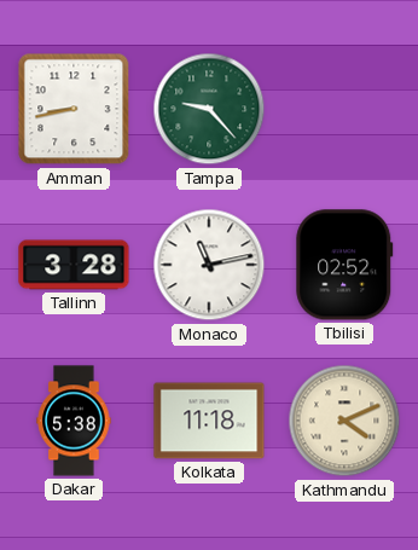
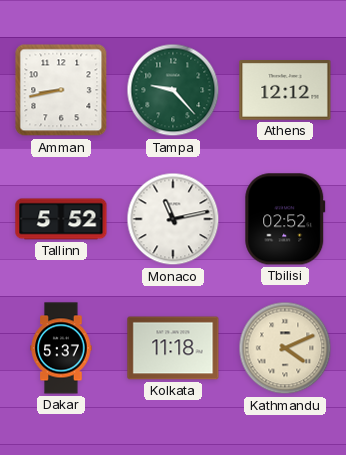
Athens: none -> 12:12
Tallinn: 3:28 -> 5:52
Dakar: 5:38 -> 5:37
